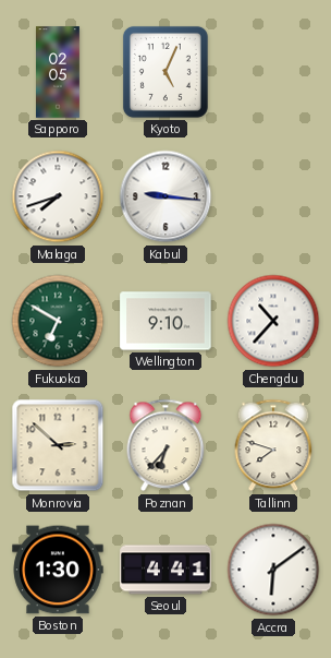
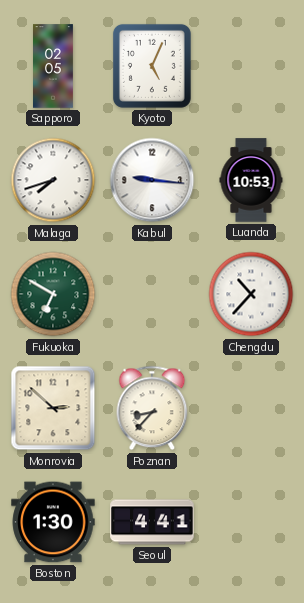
Luanda: none -> 10:53
Wellington: 9:10 -> none
Poznan: 6:37 -> 8:37
Tallinn: 7:48 -> none
Accra: 6:09 -> none
